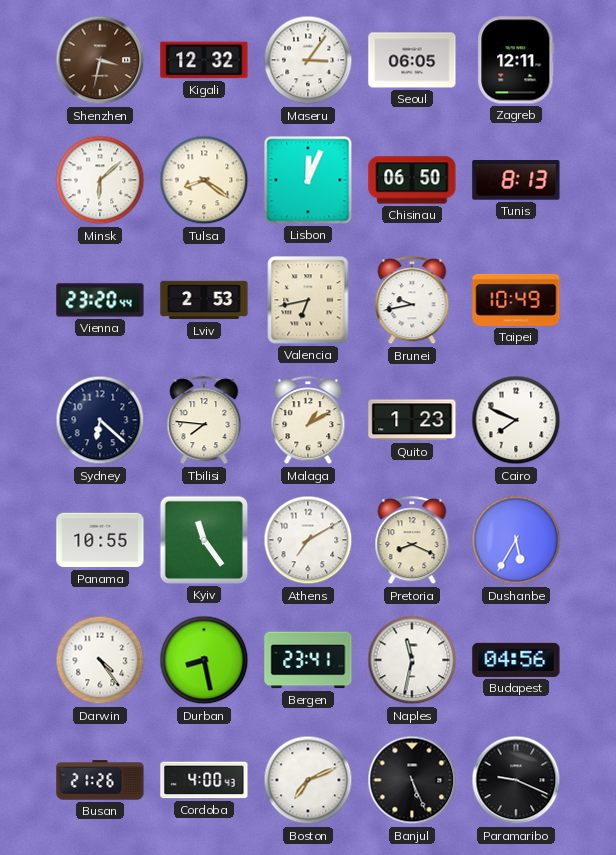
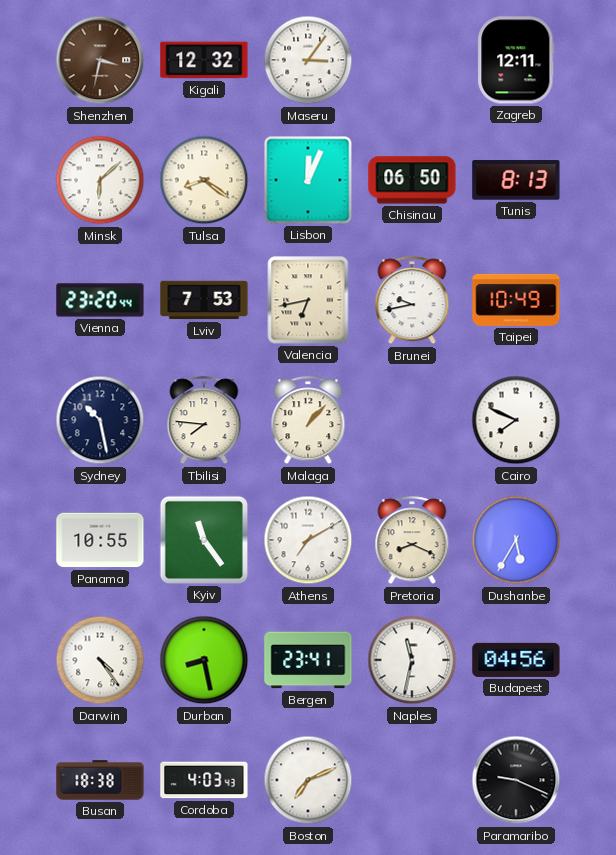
Seoul: 06:05 -> none
Lviv: 2:53 -> 7:53
Sydney: 6:22 -> 10:28
Malaga: 1:10 -> 1:07
Quito: 1:23 -> none
Busan: 21:26 -> 18:38
Cordoba: 4:00 -> 4:03
Banjul: 5:26 -> none
